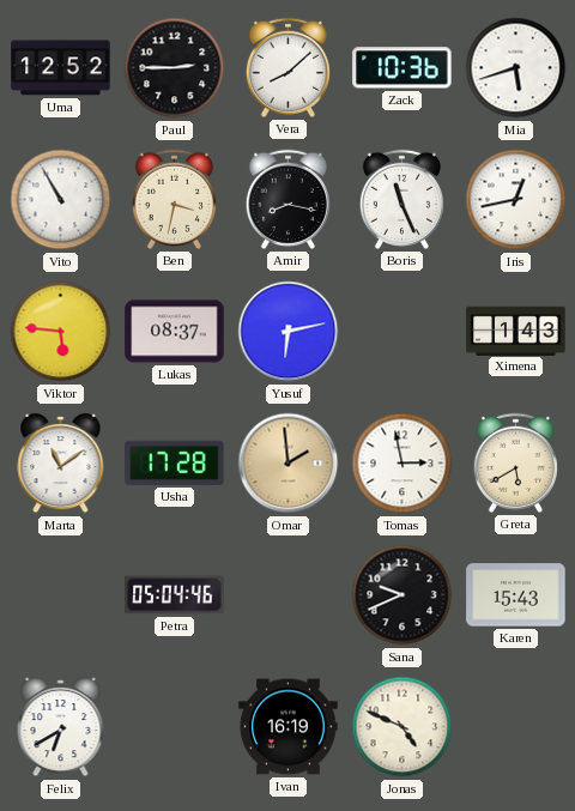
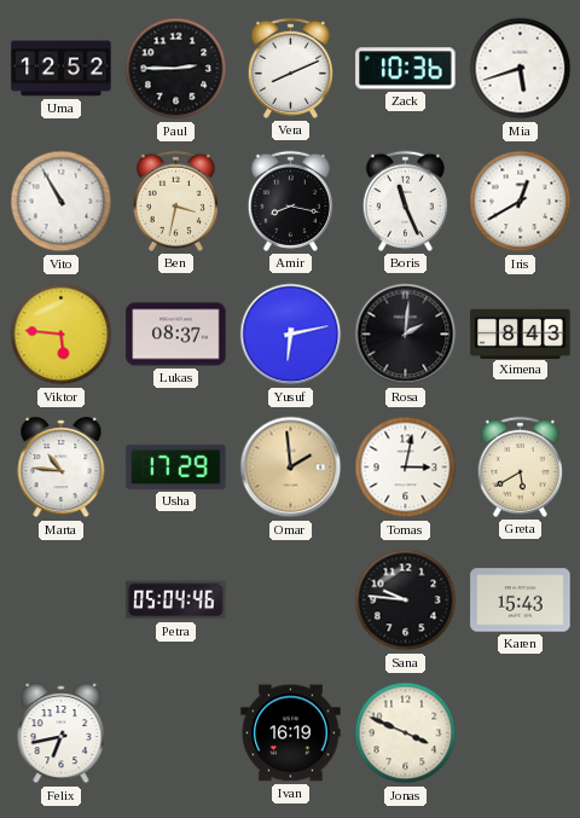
Vera: 8:08 -> 8:11
Iris: 12:43 -> 12:40
Rosa: none -> 2:01
Ximena: 1:43 -> 8:43
Marta: 11:09 -> 10:46
Usha: 17:28 -> 17:29
Tomas: 2:58 -> 3:02
Sana: 9:41 -> 9:46
Felix: 6:40 -> 6:43
Jonas: 4:49 -> 3:49
